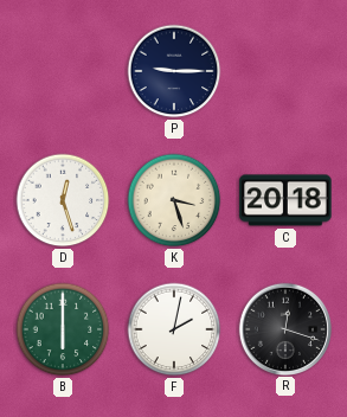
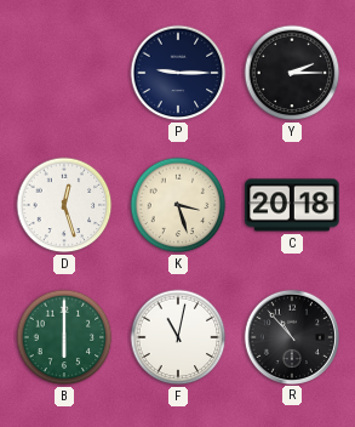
Y: none -> 2:15
F: 2:02 -> 11:02
R: 12:18 -> 10:53
